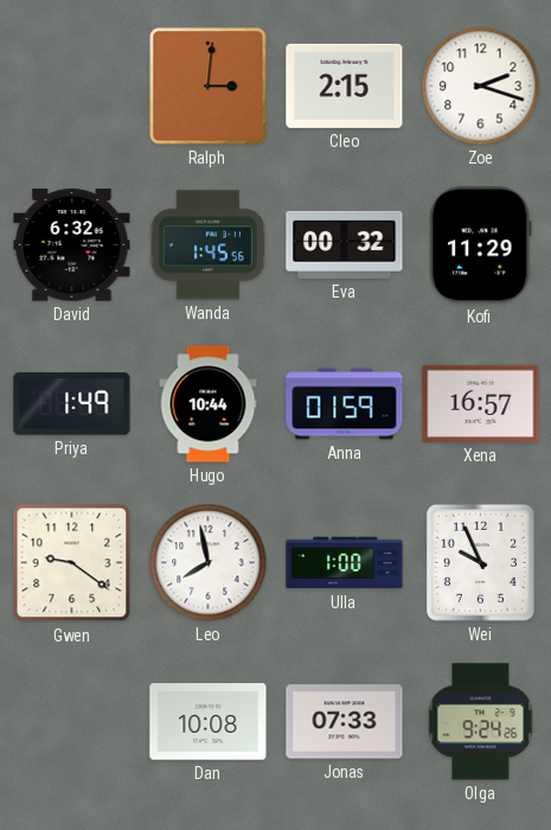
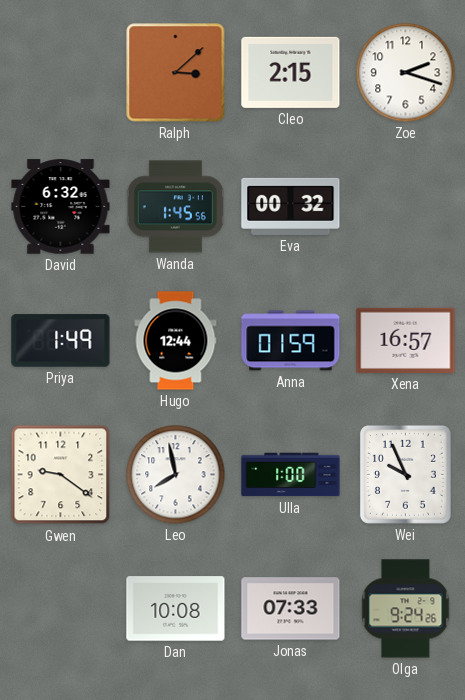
Ralph: 3:01 -> 3:08
Kofi: 11:29 -> none
Hugo: 10:44 -> 12:44
